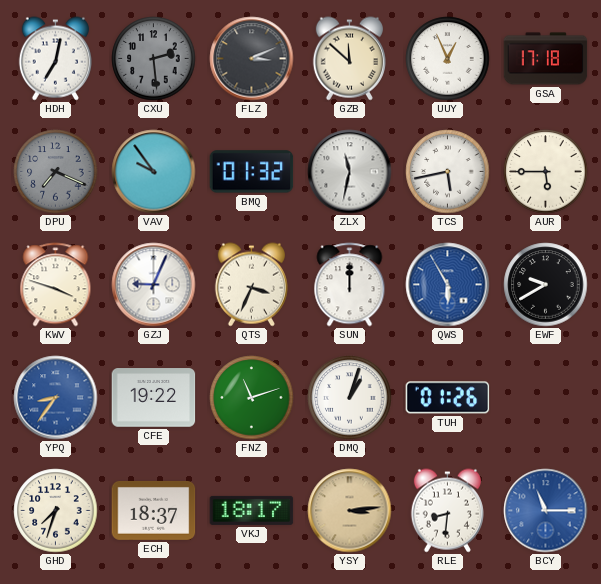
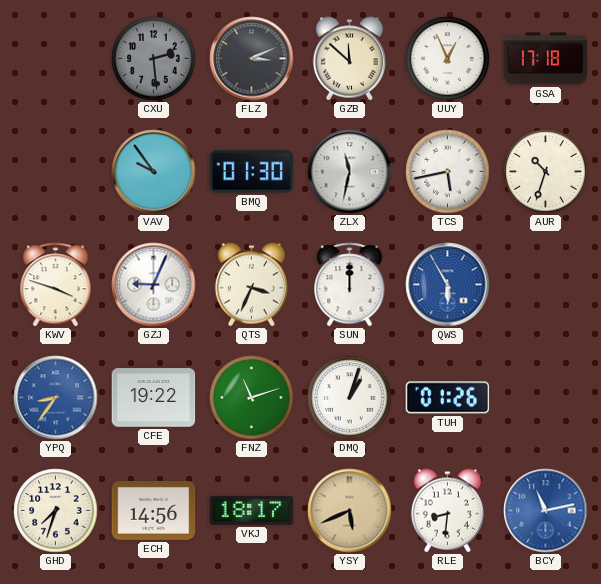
HDH: 7:02 -> none
DPU: 7:19 -> none
BMQ: 01:32 -> 01:30
AUR: 5:45 -> 10:33
EWF: 9:40 -> none
ECH: 18:37 -> 14:56
YSY: 3:14 -> 5:41
BCY: 11:15 -> 11:13
